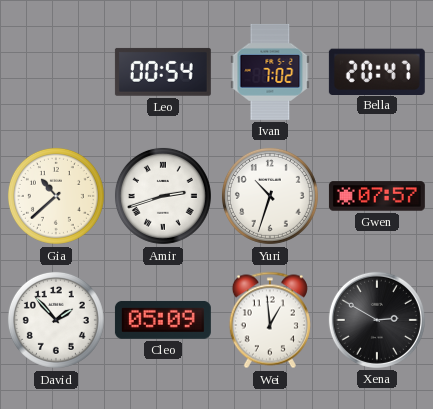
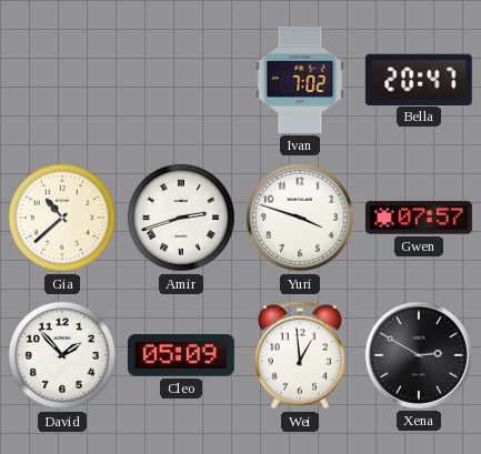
Leo: 00:54 -> none
Yuri: 10:33 -> 3:48
